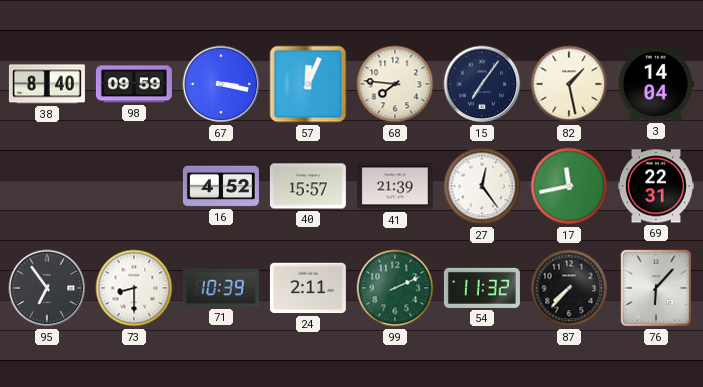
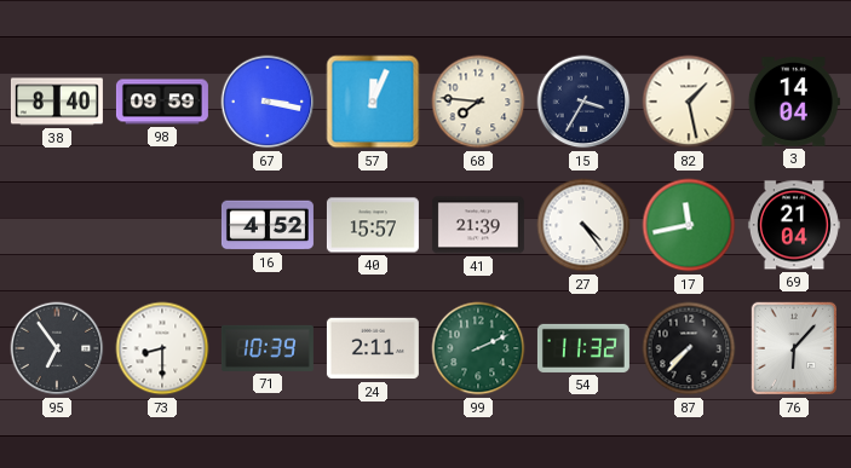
15: 7:06 -> 3:35
27: 12:24 -> 4:24
69: 22:31 -> 21:04
